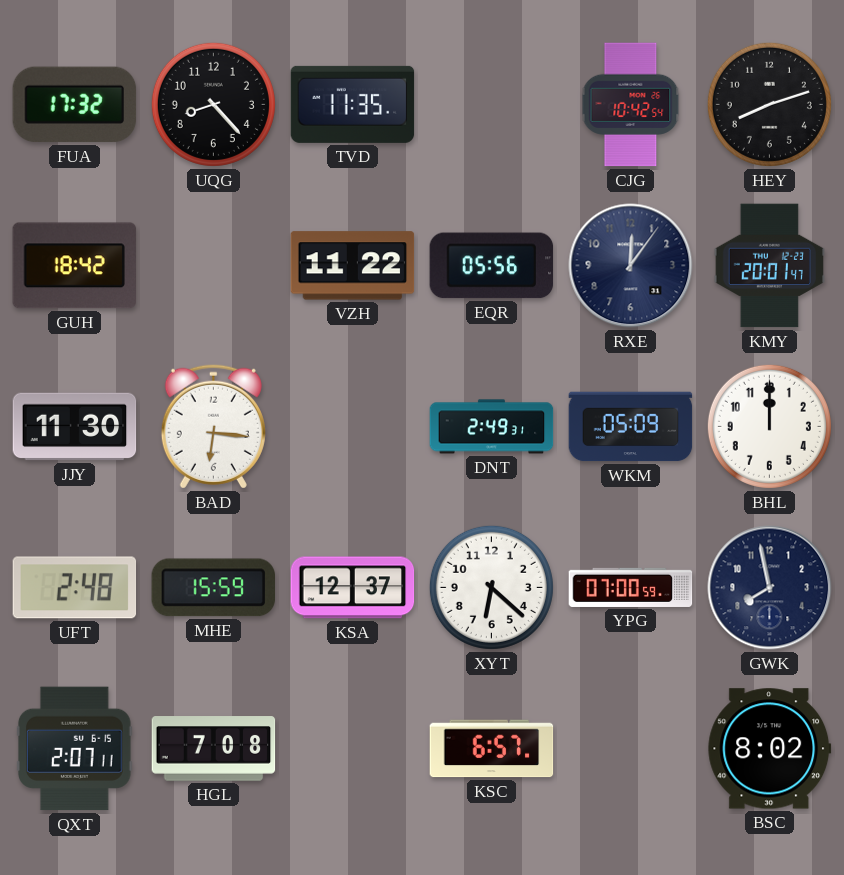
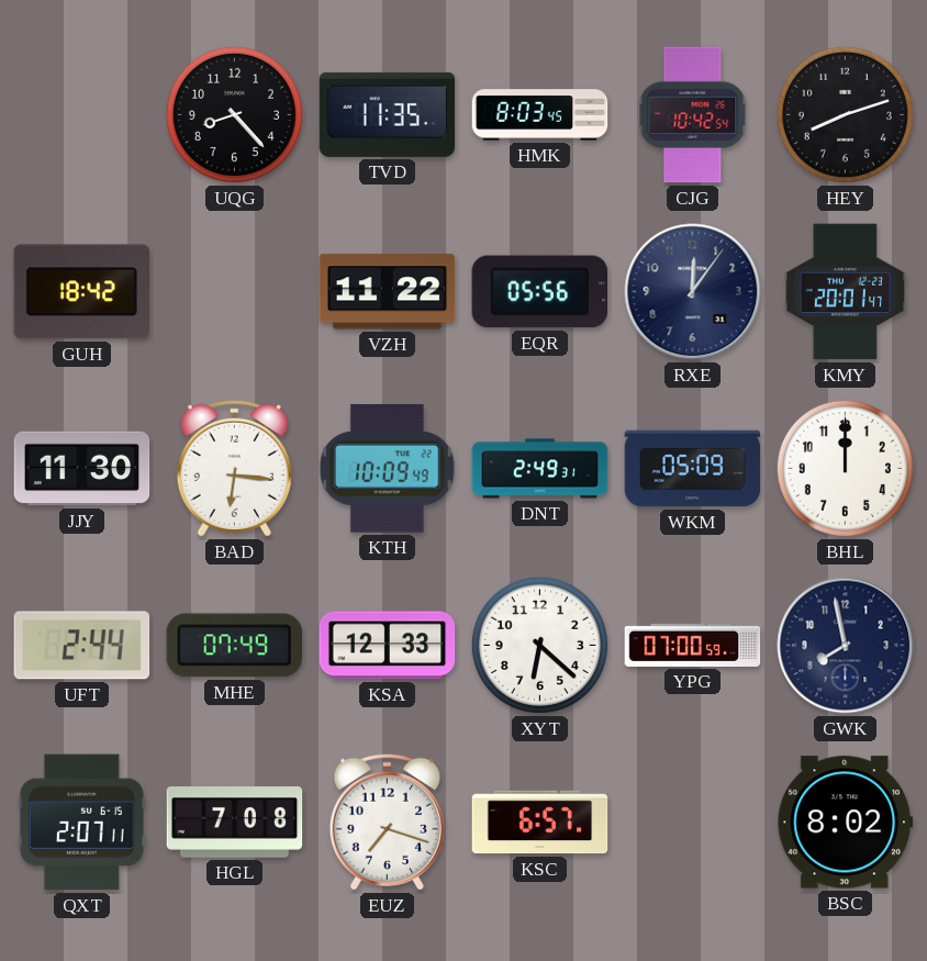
FUA: 17:32 -> none
HMK: none -> 8:03
KTH: none -> 10:09
UFT: 2:48 -> 2:44
MHE: 15:59 -> 07:49
KSA: 12:37 -> 12:33
EUZ: none -> 7:18
